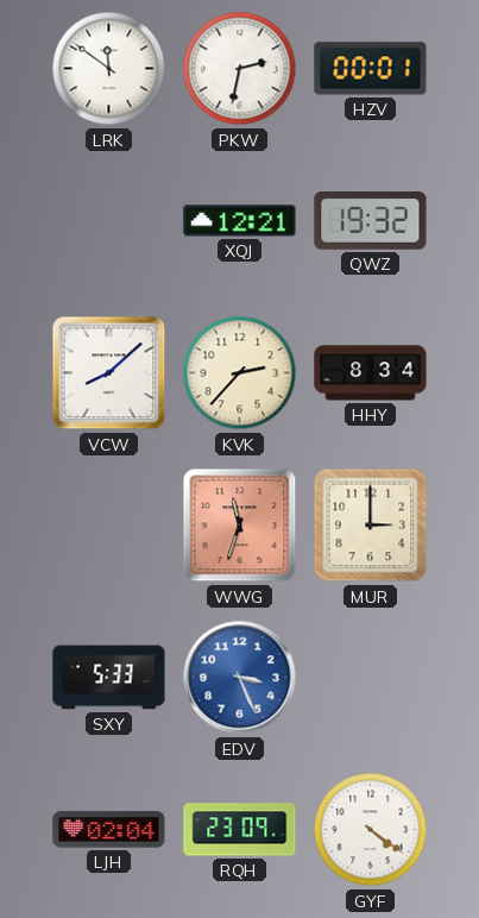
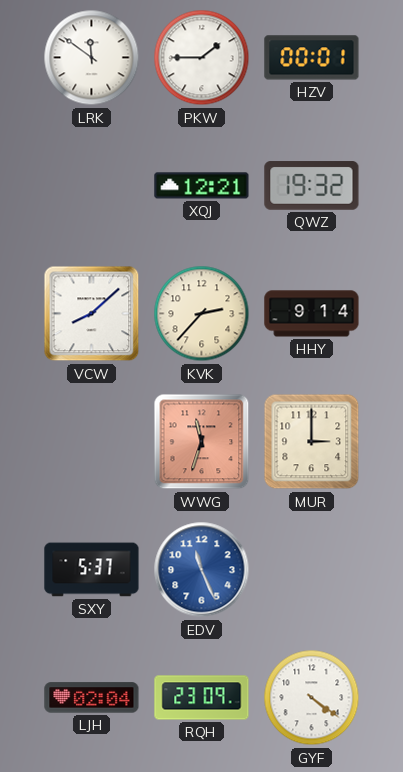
PKW: 2:32 -> 1:45
HHY: 8:34 -> 9:14
SXY: 5:33 -> 5:37
EDV: 3:26 -> 11:26
